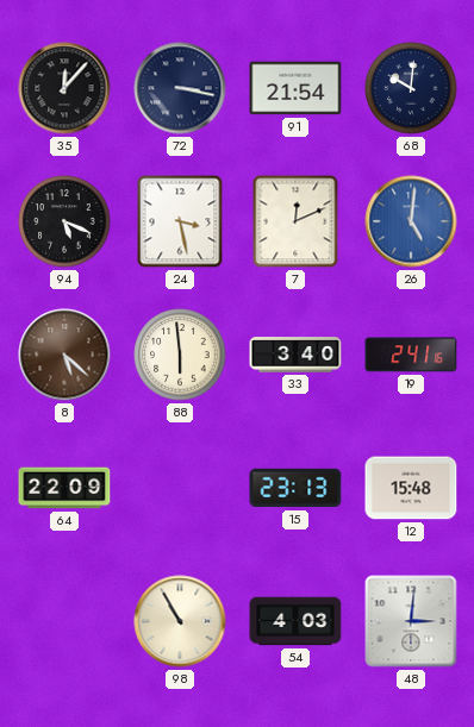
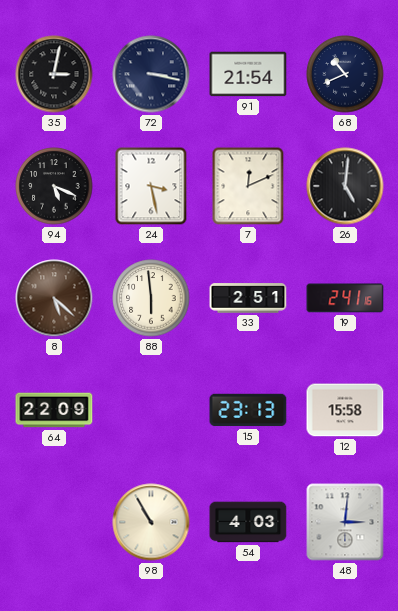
35: 12:07 -> 3:02
68: 10:01 -> 10:41
26 dial: blue -> black
33: 3:40 -> 2:51
12: 15:48 -> 15:58
